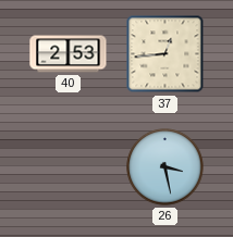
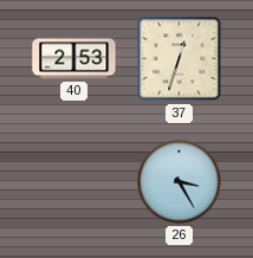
37: 12:44 -> 12:33
26: 3:28 -> 3:25
